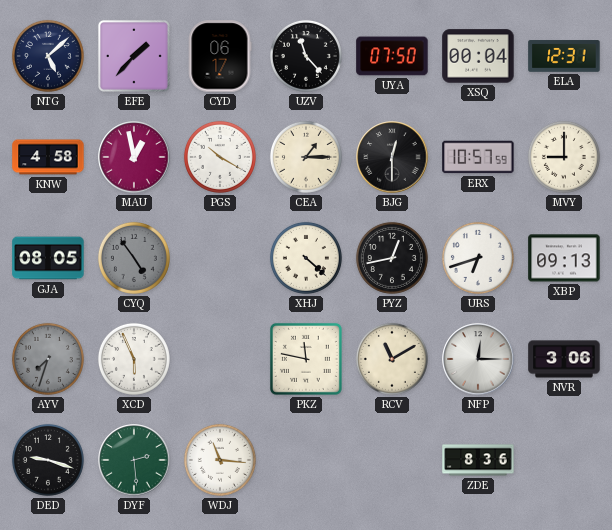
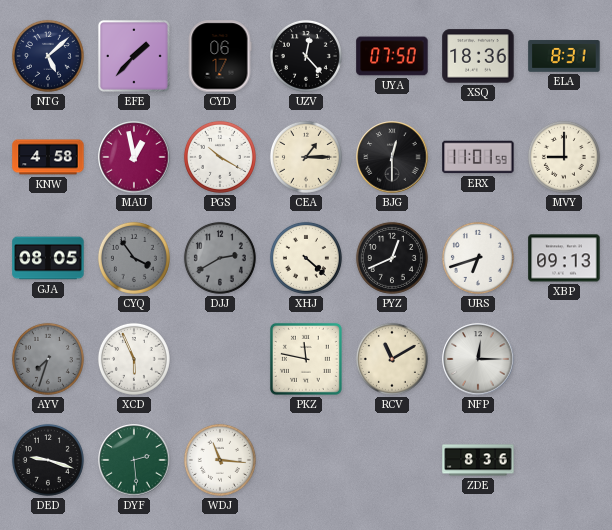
UZV: 11:23 -> 12:23
XSQ: 00:04 -> 18:36
ELA: 12:31 -> 8:31
ERX: 10:57 -> 11:01
CYQ: 4:54 -> 3:54
DJJ: none -> 2:40
PYZ: 12:43 -> 12:41
NVR: 3:06 -> none
